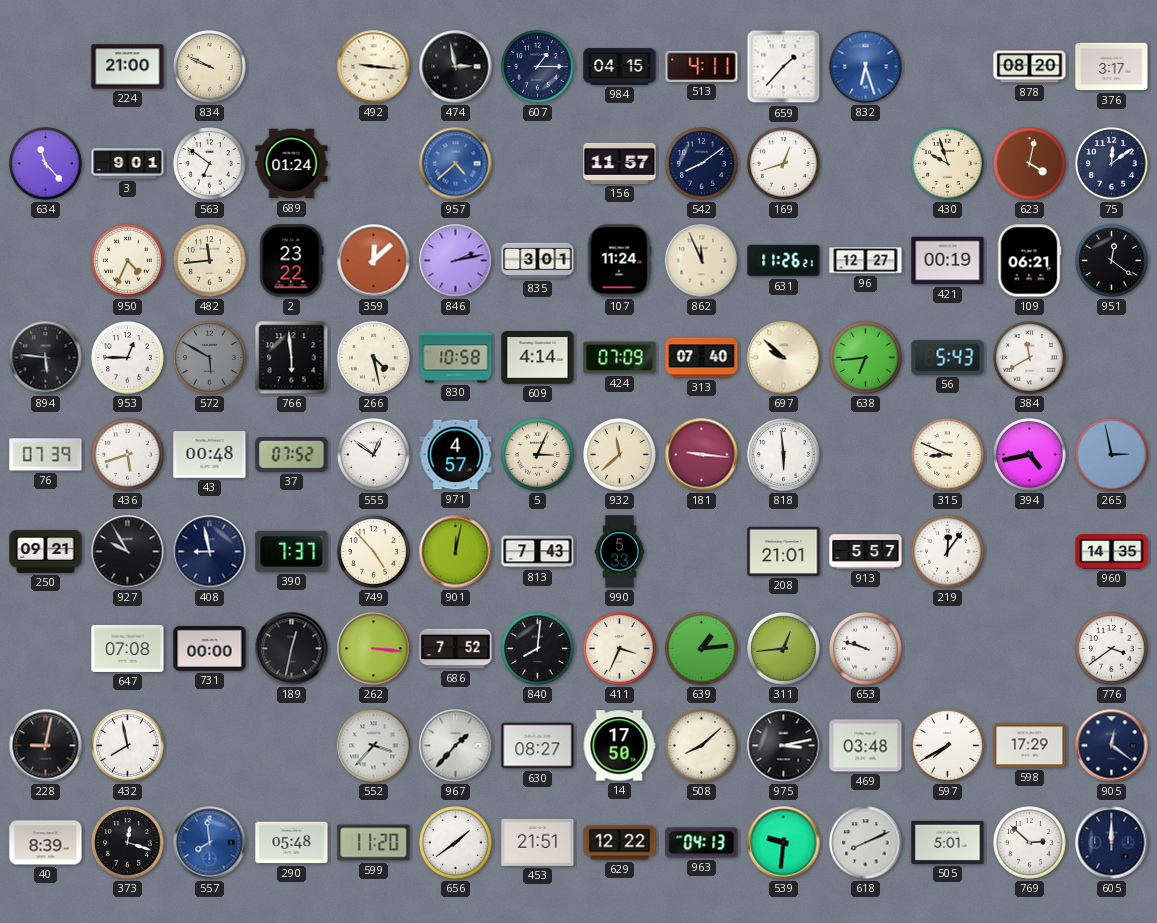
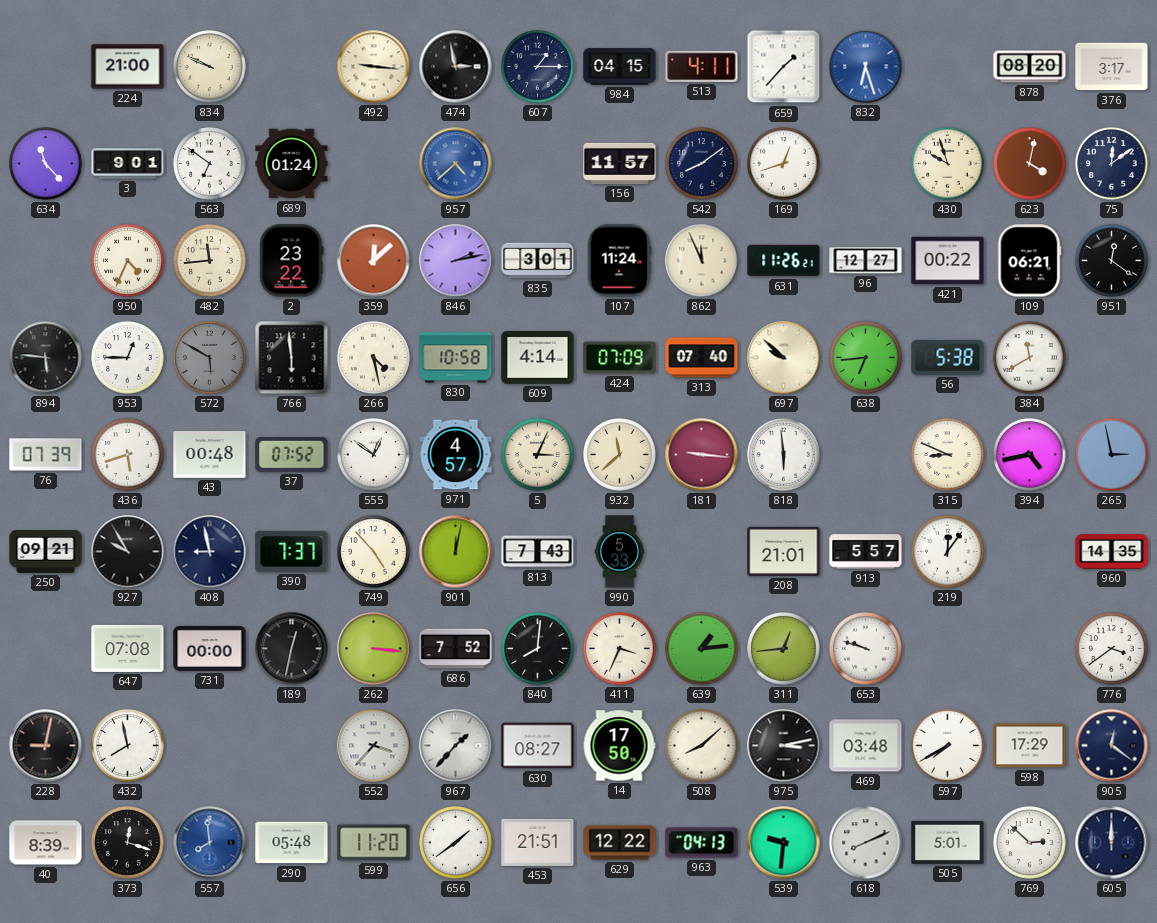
421: 00:19 -> 00:22
56: 5:43 -> 5:38
